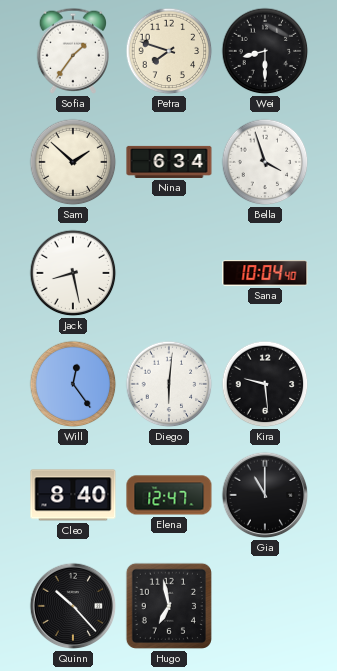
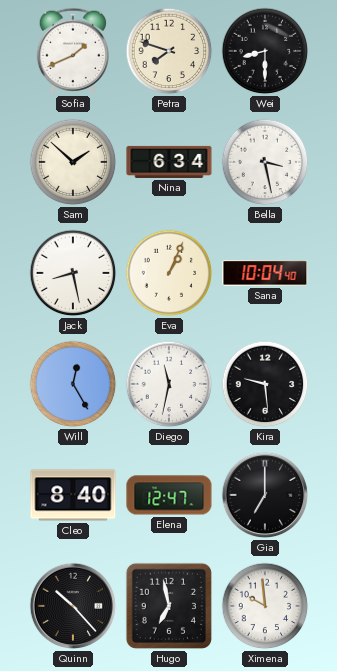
Sofia: 1:36 -> 1:41
Bella: 3:57 -> 3:28
Eva: none -> 1:04
Will: 12:24 -> 12:25
Diego: 6:01 -> 11:32
Gia: 11:00 -> 7:00
Ximena: none -> 9:59
